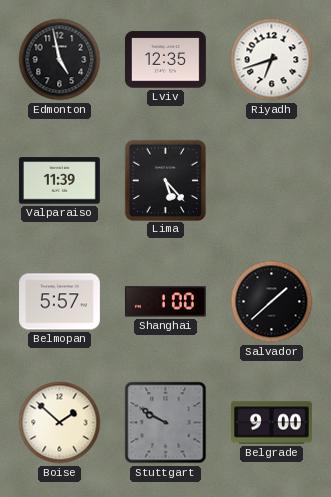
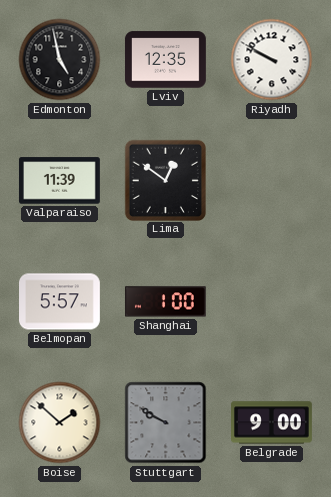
Riyadh: 6:42 -> 9:50
Lima: 5:23 -> 12:51
Salvador: 1:38 -> none
